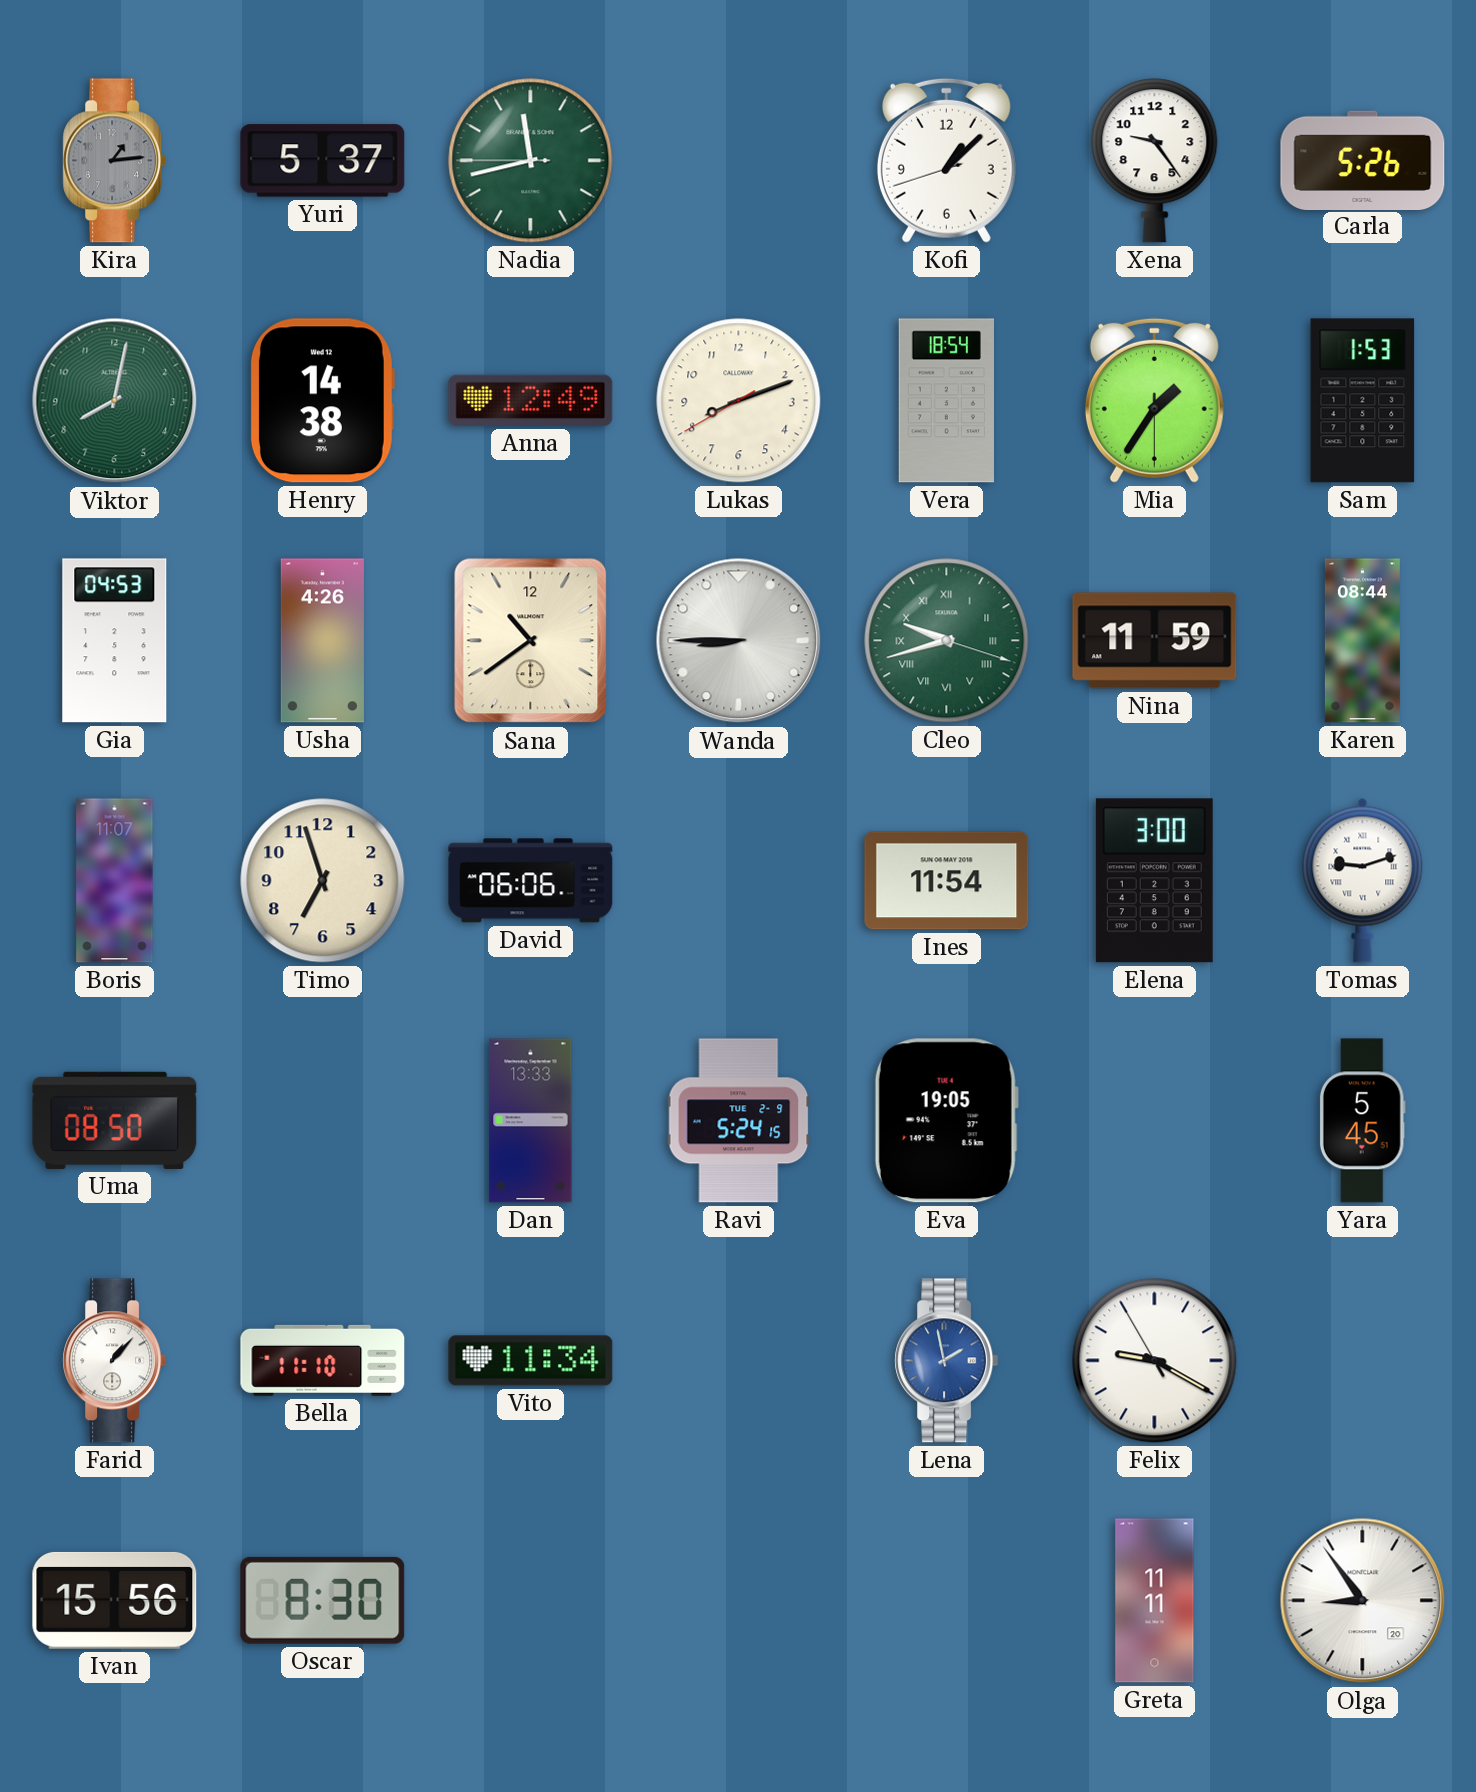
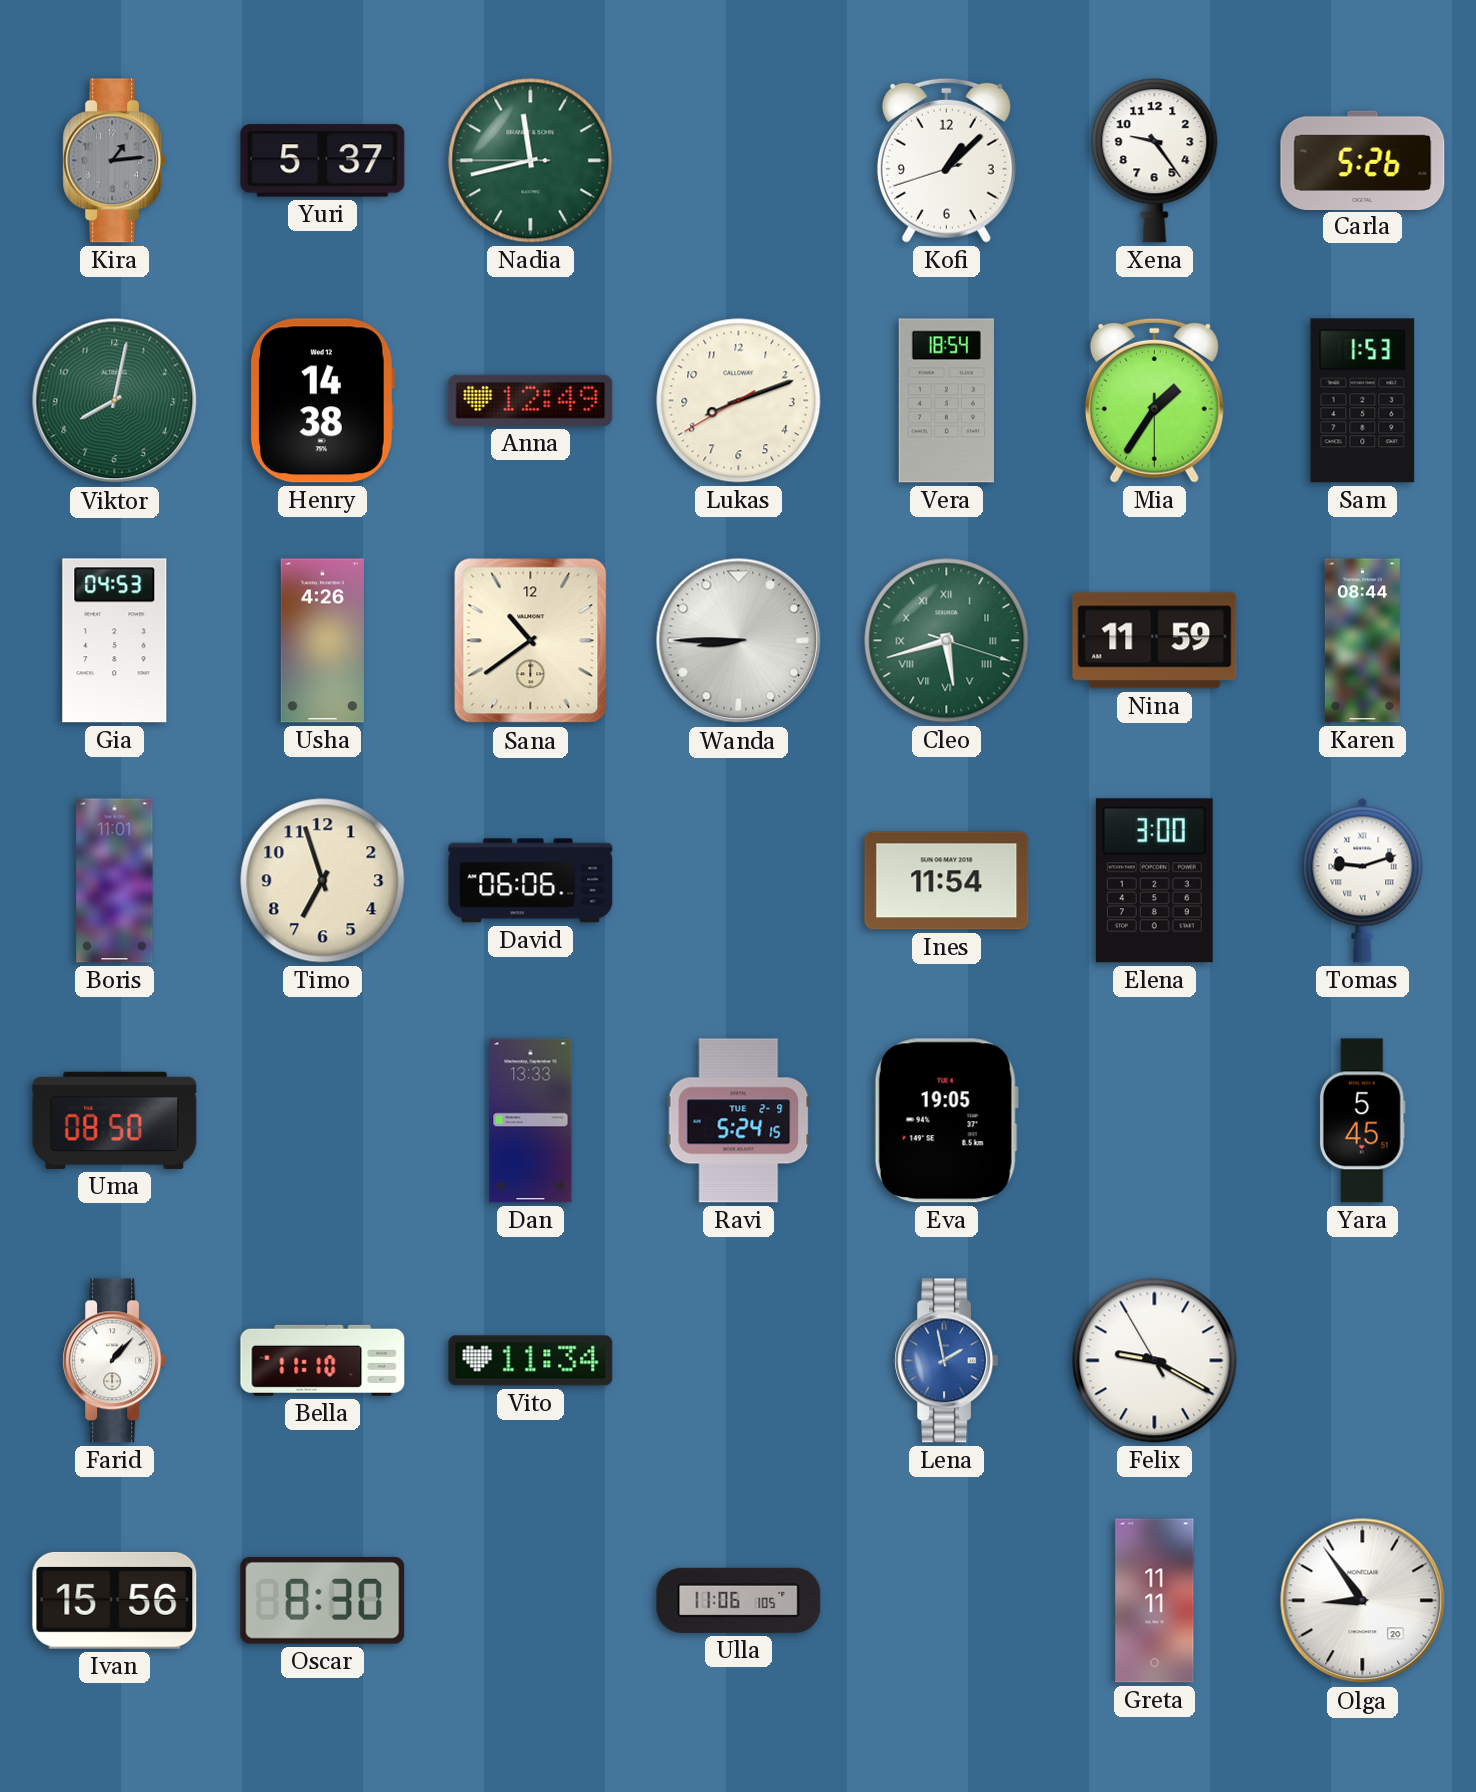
Cleo: 9:42 -> 5:42
Boris: 11:07 -> 11:01
Ulla: none -> 11:06
